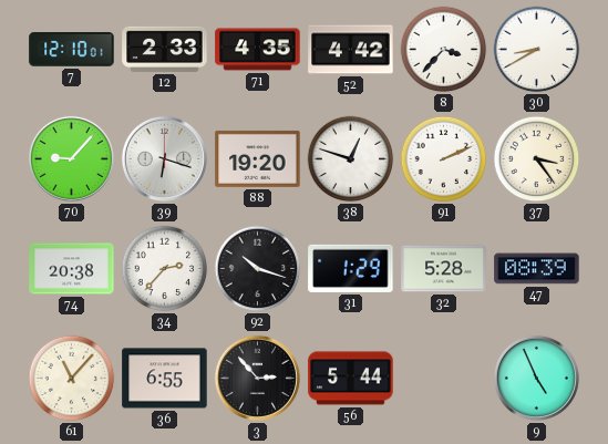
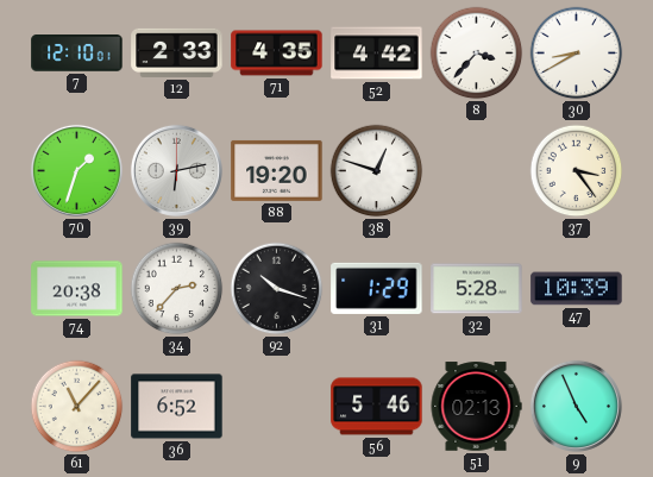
70: 9:07 -> 1:33
39: 6:18 -> 6:13
91: 2:11 -> none
47: 08:39 -> 10:39
36: 6:55 -> 6:52
3: 2:53 -> none
56: 5:44 -> 5:46
51: none -> 02:13
